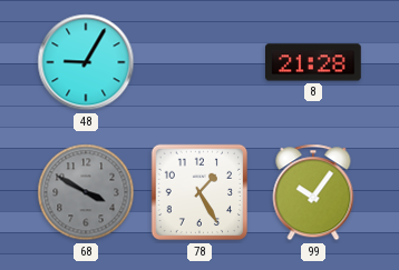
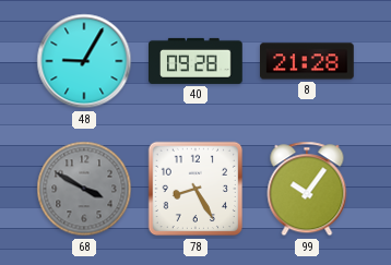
40: none -> 09:28
78: 1:25 -> 8:25
